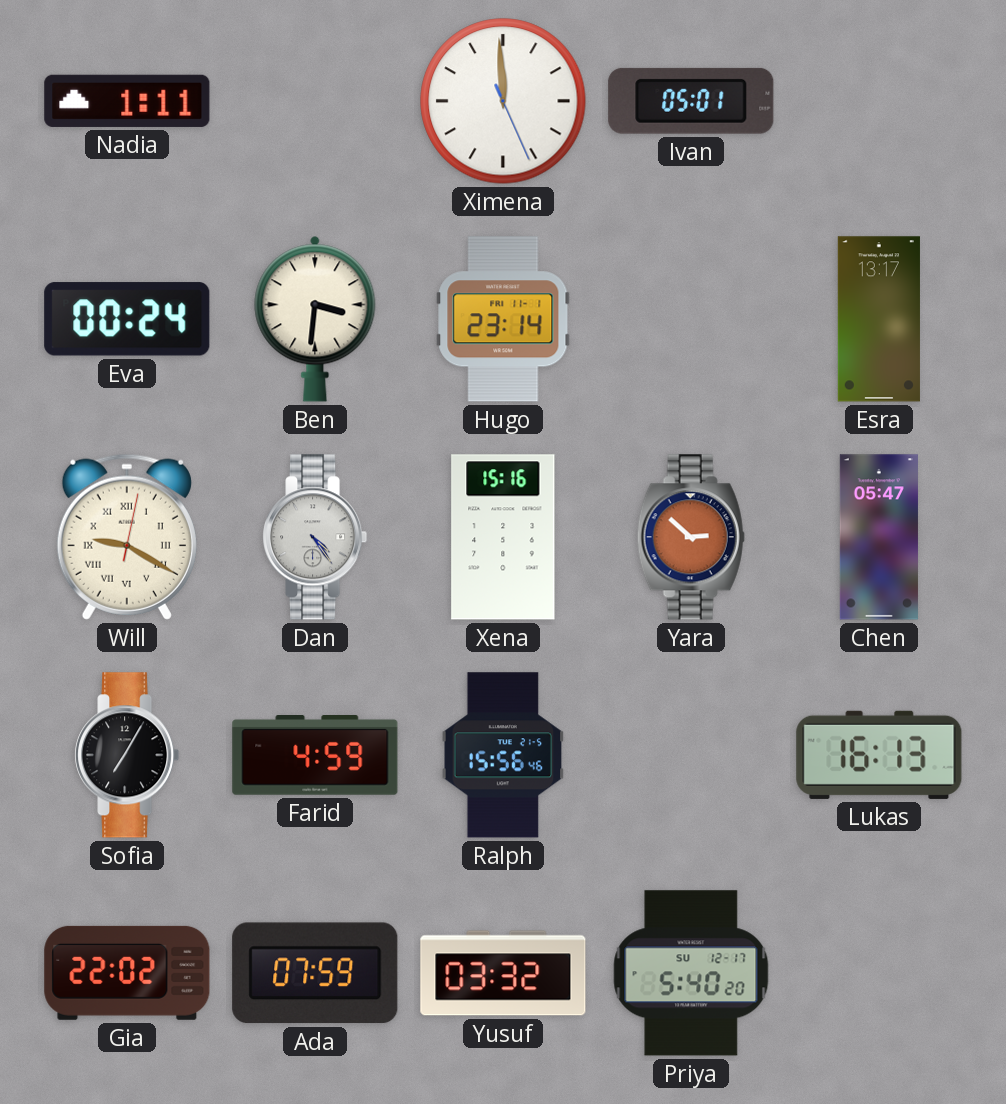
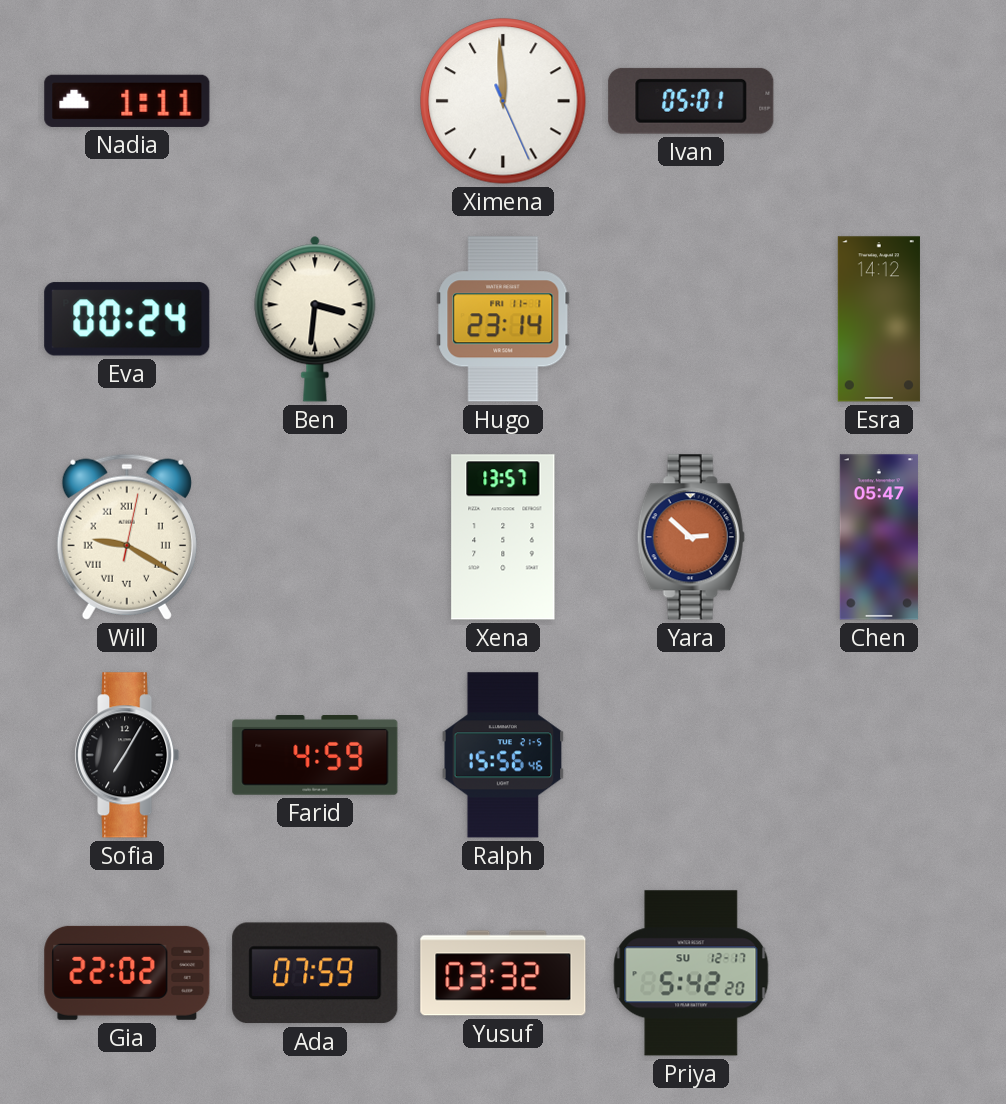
Esra: 13:17 -> 14:12
Dan: 4:24 -> none
Xena: 15:16 -> 13:57
Lukas: 16:13 -> none
Priya: 5:40 -> 5:42
